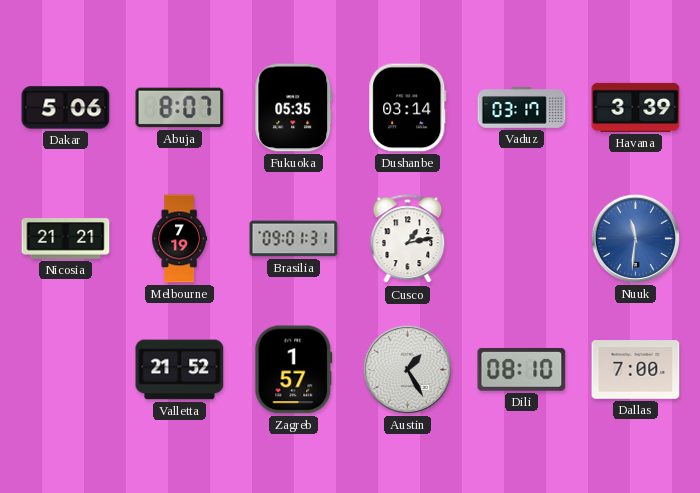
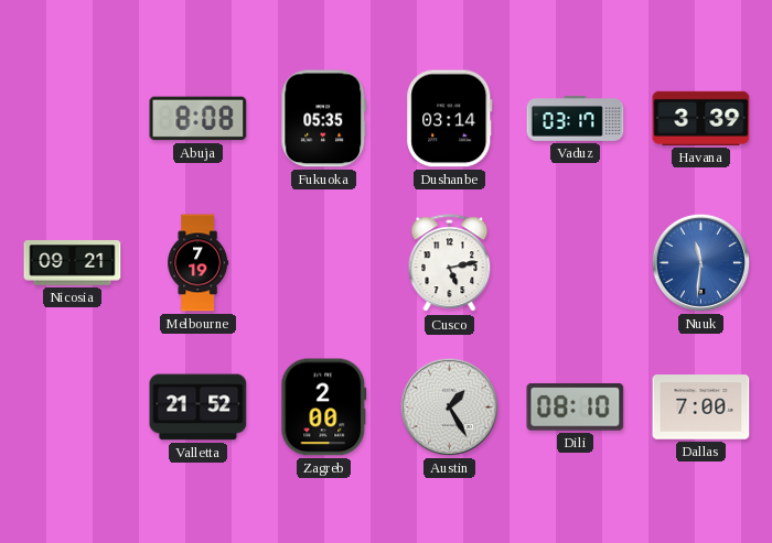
Dakar: 5:06 -> none
Abuja: 8:07 -> 8:08
Nicosia: 21:21 -> 09:21
Brasilia: 09:01 -> none
Cusco: 1:13 -> 5:13
Zagreb: 1:57 -> 2:00
